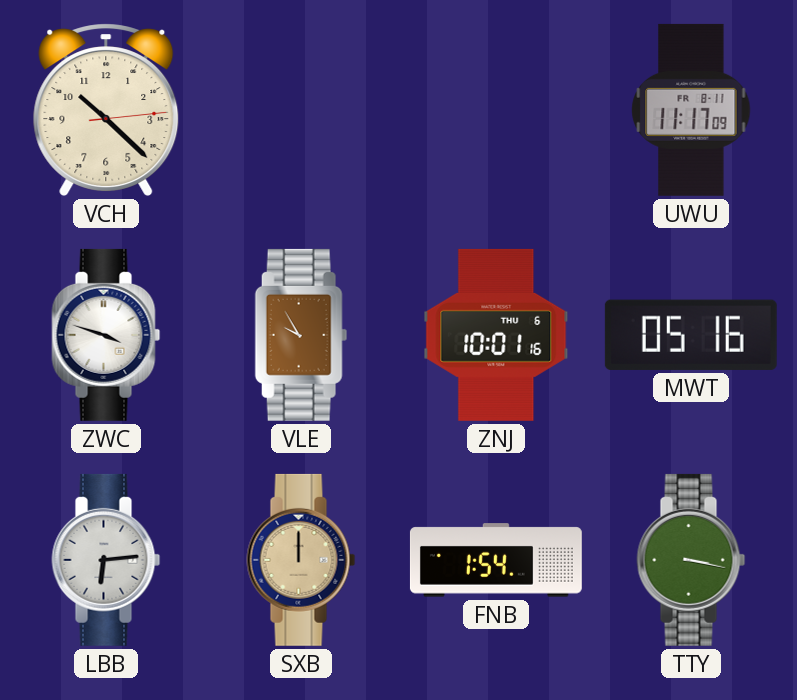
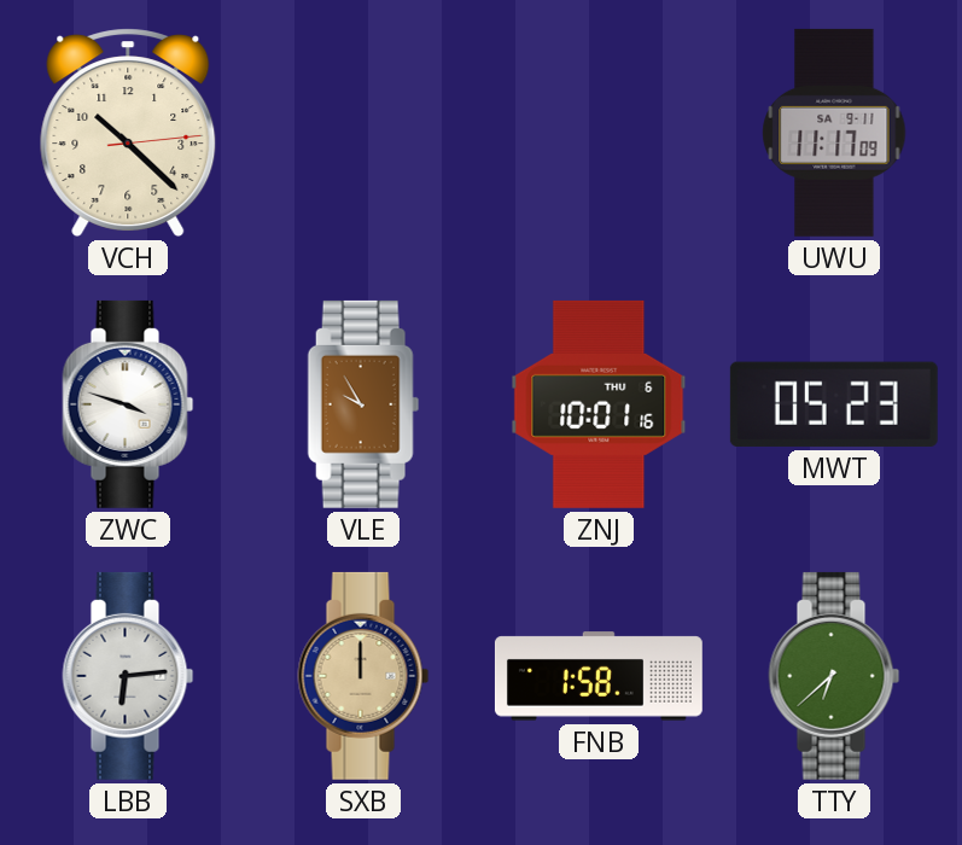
UWU date: FR 8-11 -> SA 9-11
MWT: 05:16 -> 05:23
FNB: 1:54 -> 1:58
TTY: 3:17 -> 6:38
